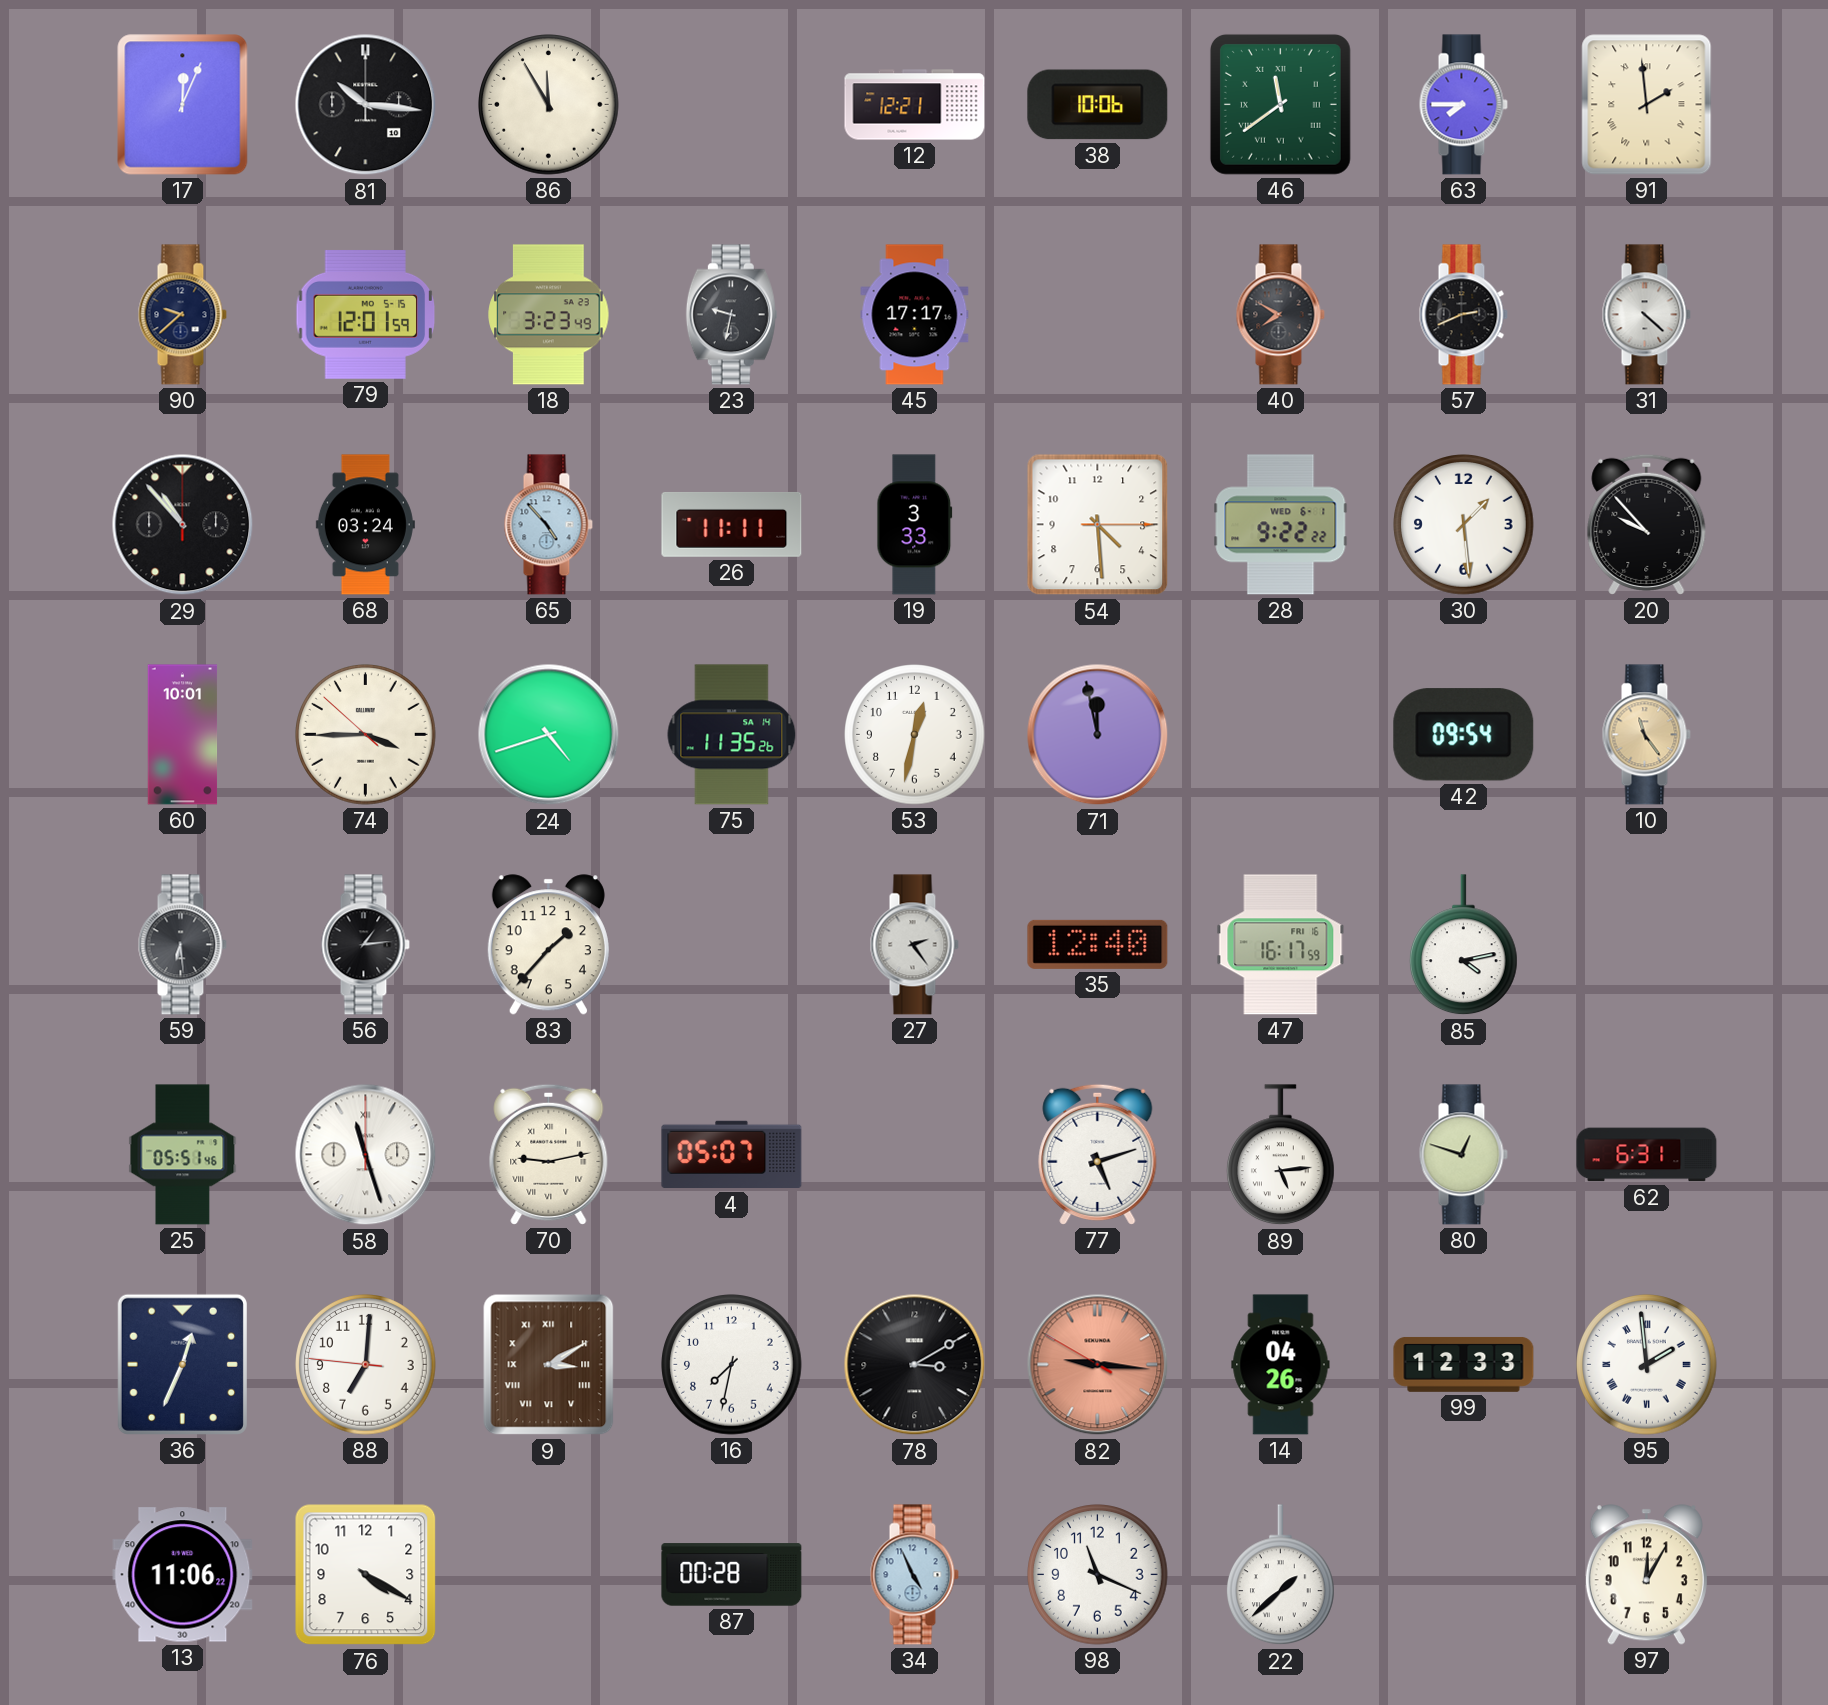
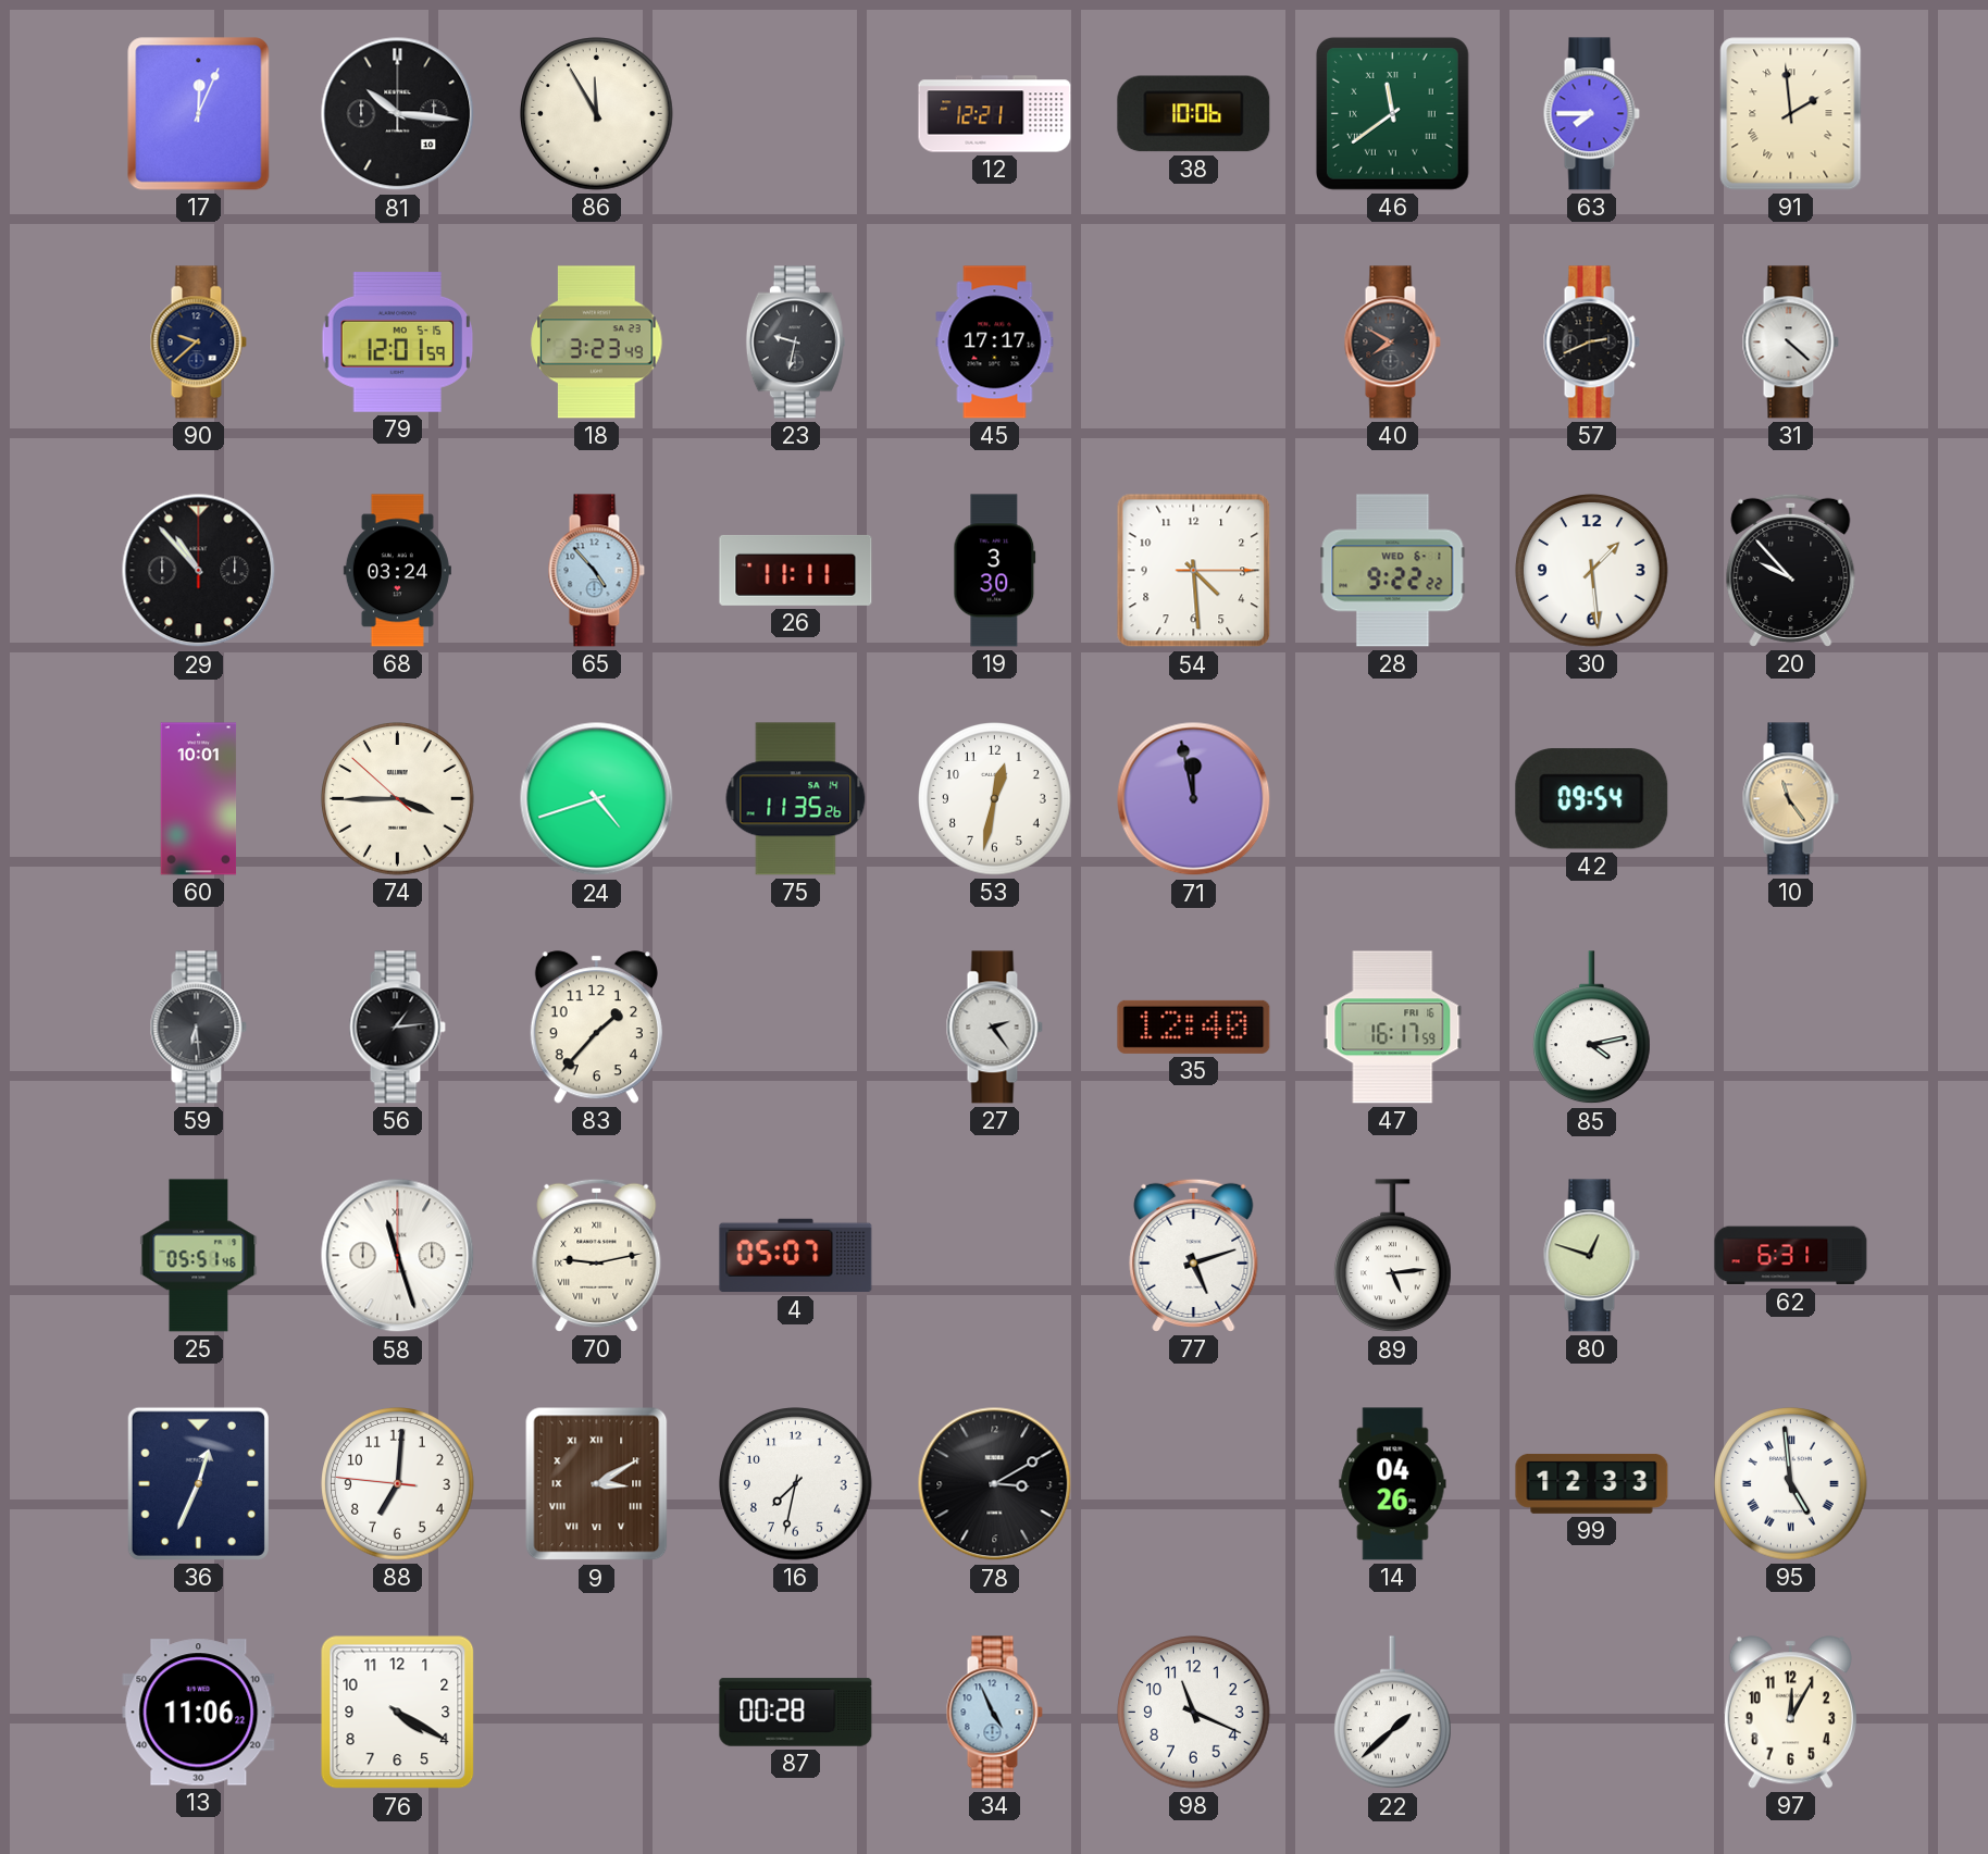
19: 3:33 -> 3:30
82: 9:15 -> none
95: 1:59 -> 4:59
